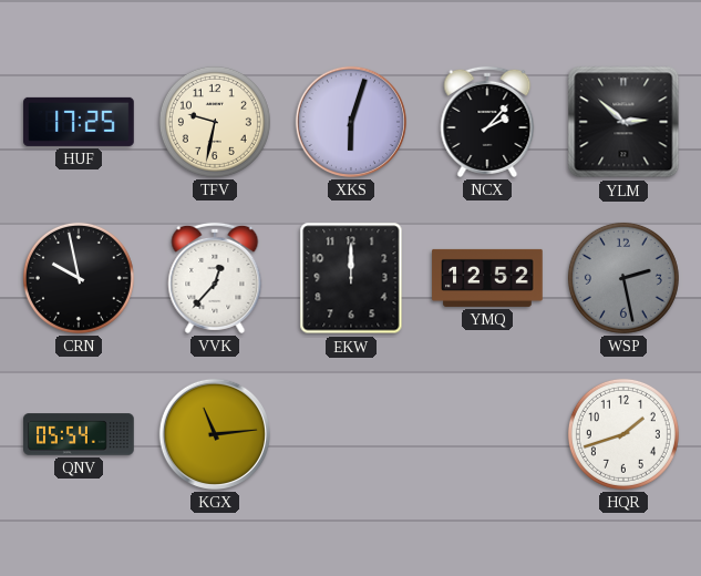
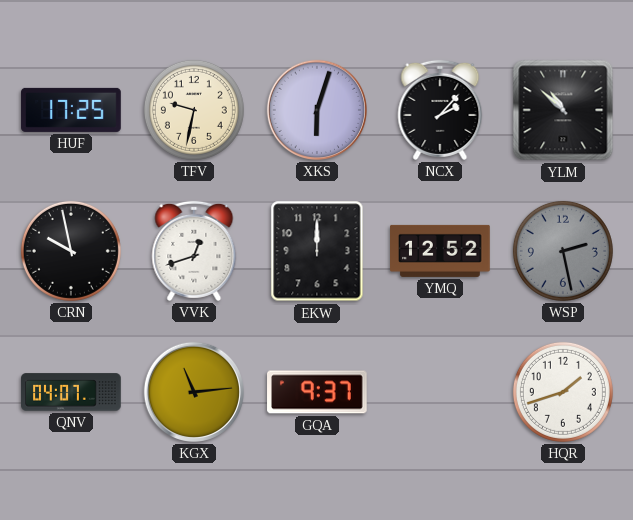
YLM: 2:52 -> 10:52
VVK: 12:37 -> 12:42
QNV: 05:54 -> 04:07
GQA: none -> 9:37
